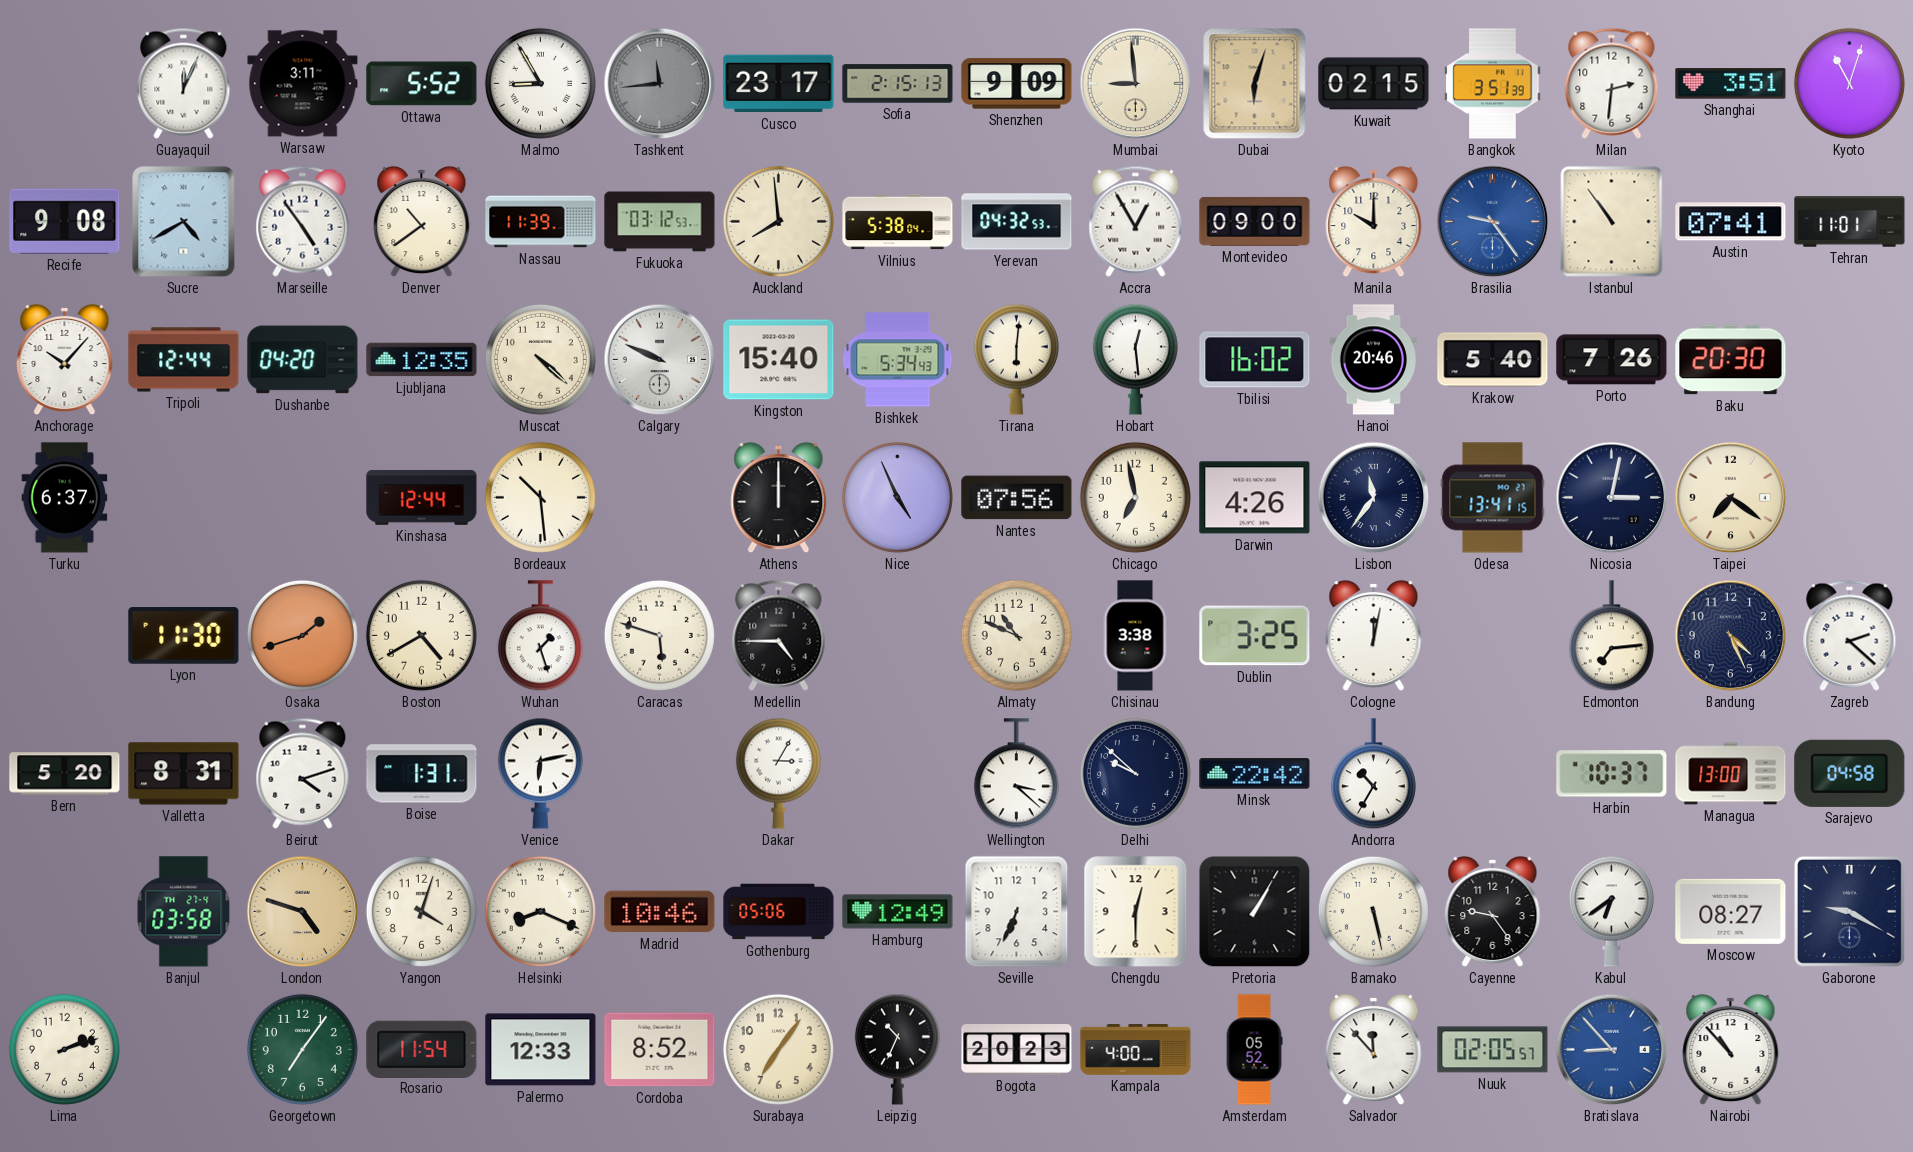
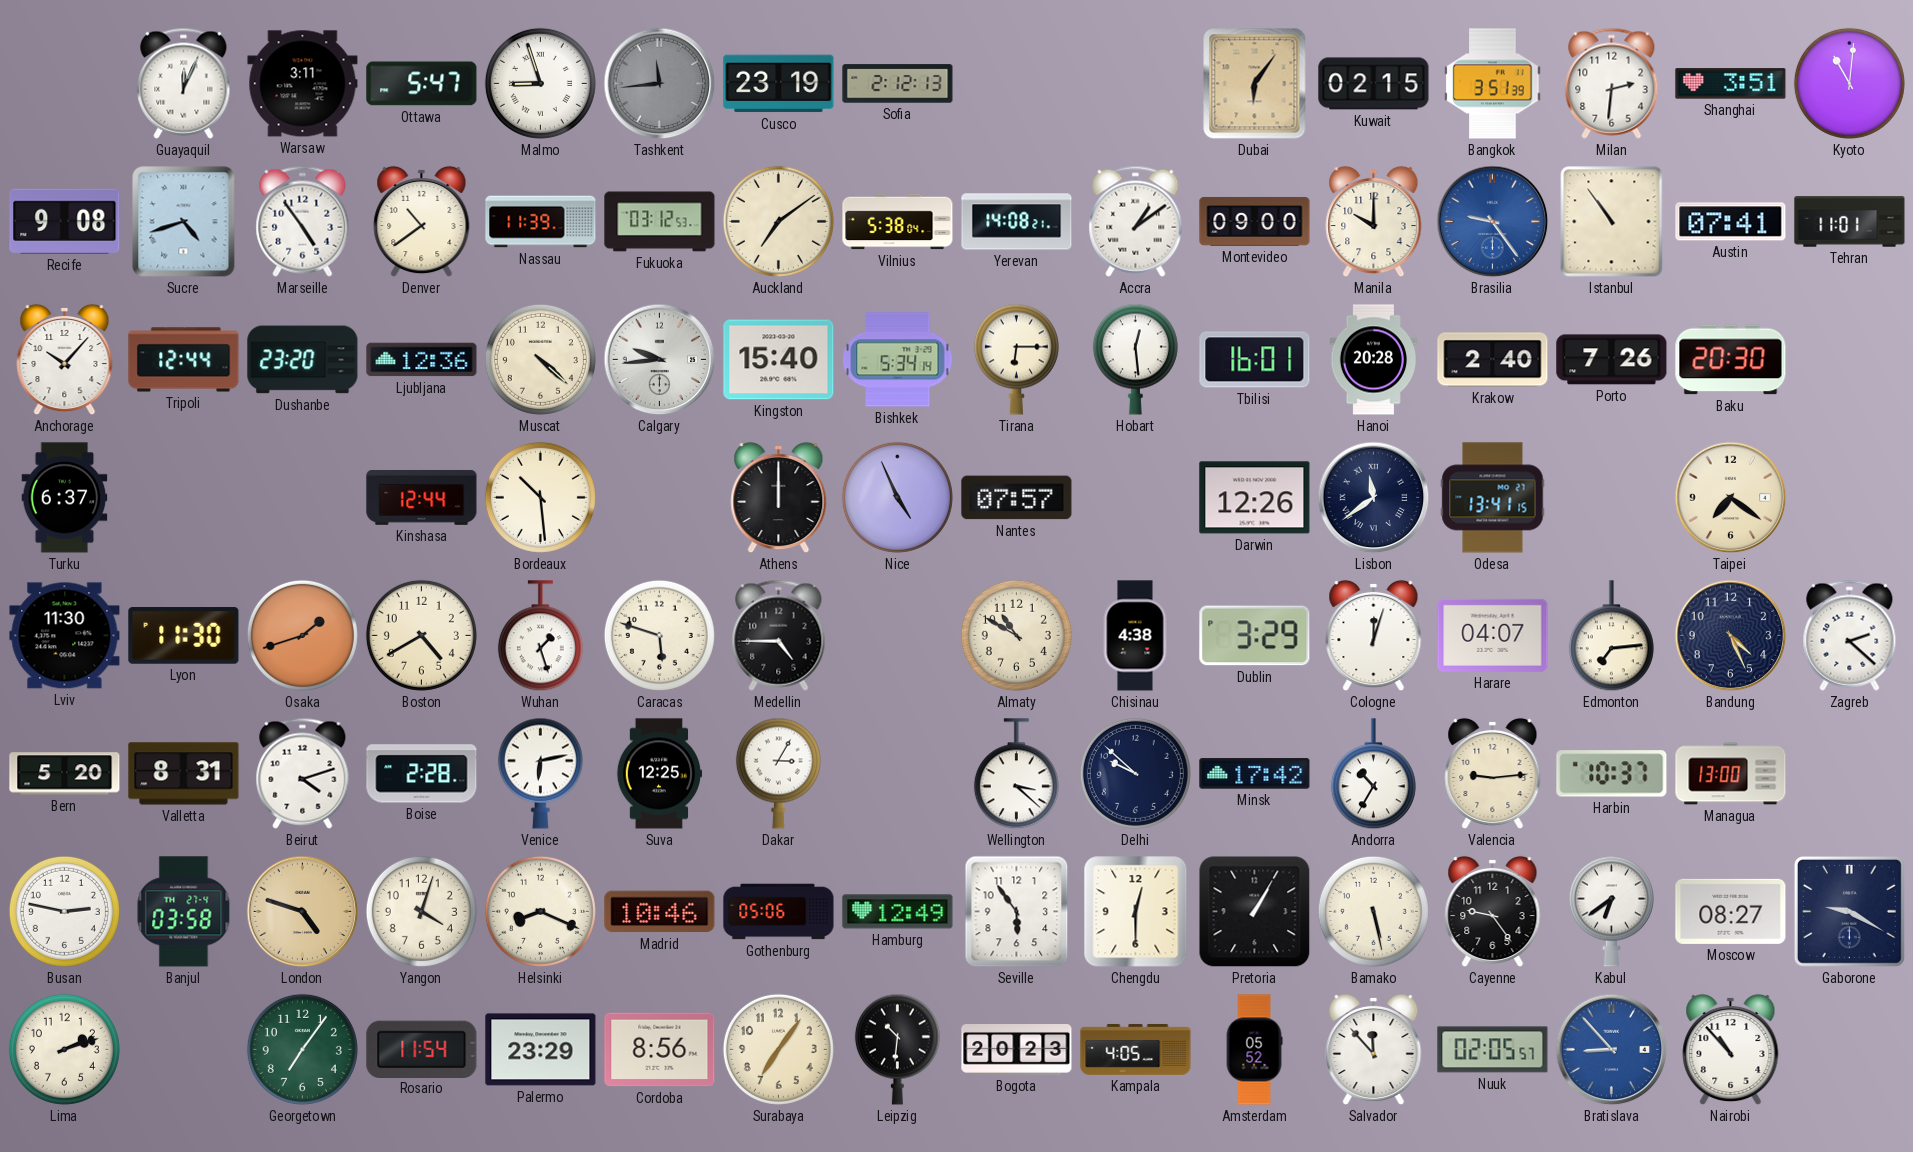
Ottawa: 5:52 -> 5:47
Malmo: 8:55 -> 8:57
Cusco: 23:17 -> 23:19
Sofia: 2:15 -> 2:12
Shenzhen: 9:09 -> none
Mumbai: 8:59 -> none
Dubai: 6:03 -> 6:06
Kyoto: 11:03 -> 11:01
Sucre: 4:40 -> 4:42
Auckland: 7:59 -> 7:09
Yerevan: 04:32 -> 14:08
Accra: 12:55 -> 1:09
Dushanbe: 04:20 -> 23:20
Ljubljana: 12:35 -> 12:36
Calgary: 9:49 -> 9:44
Bishkek: 5:34:43 -> 5:34:14
Tirana: 6:01 -> 6:15
Tbilisi: 16:02 -> 16:01
Hanoi: 20:46 -> 20:28
Krakow: 5:40 -> 2:40
Nantes: 07:56 -> 07:57
Chicago: 6:58 -> none
Darwin: 4:26 -> 12:26
Lisbon: 11:36 -> 11:39
Nicosia: 3:02 -> none
Lviv: none -> 11:30
Almaty: 10:49 -> 10:50
Chisinau: 3:38 -> 4:38
Dublin: 3:25 -> 3:29
Cologne: 12:02 -> 12:03
Harare: none -> 04:07
Boise: 1:31 -> 2:28
Suva: none -> 12:25
Minsk: 22:42 -> 17:42
Valencia: none -> 9:14
Sarajevo: 04:58 -> none
Busan: none -> 2:47
Seville: 6:34 -> 5:54
Palermo: 12:33 -> 23:29
Cordoba: 8:52 -> 8:56
Leipzig: 10:34 -> 10:31
Kampala: 4:00 -> 4:05
